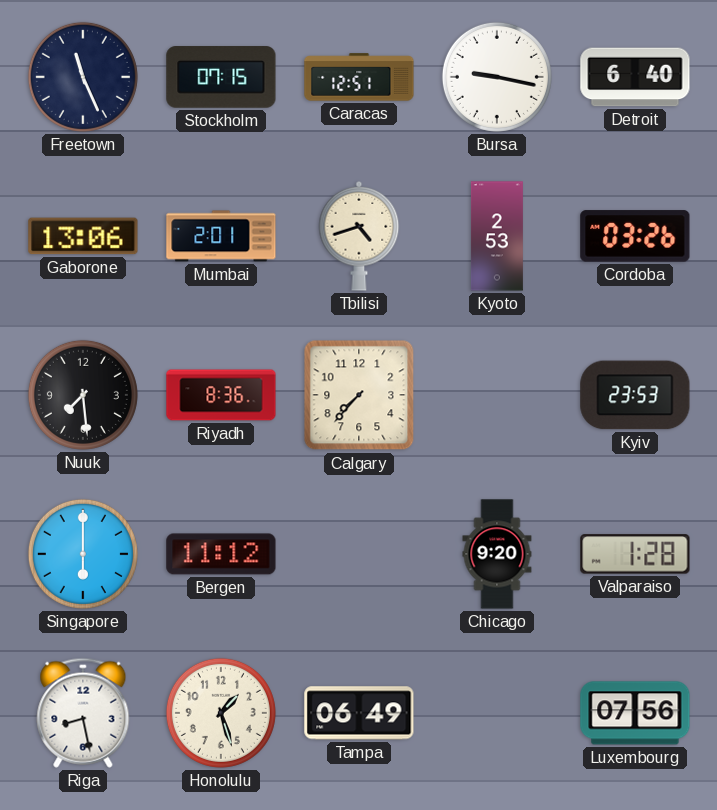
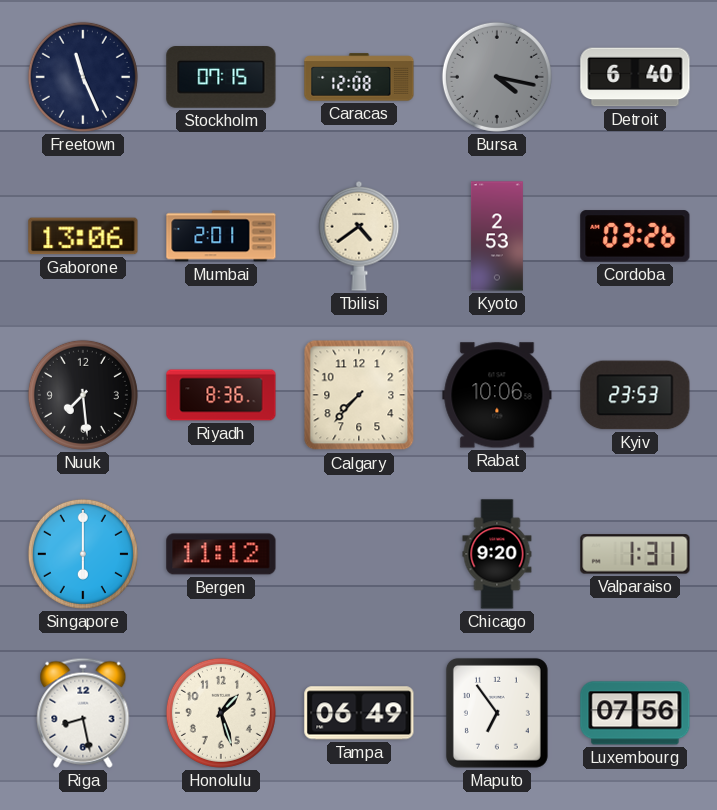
Caracas: 12:51 -> 12:08
Bursa: 9:17 -> 4:17
Bursa dial: white -> grey
Tbilisi: 4:42 -> 4:39
Rabat: none -> 10:06
Valparaiso: 1:28 -> 1:31
Maputo: none -> 6:54
